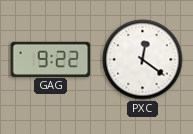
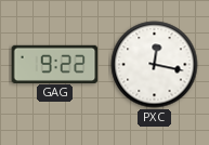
PXC: 12:21 -> 12:17
